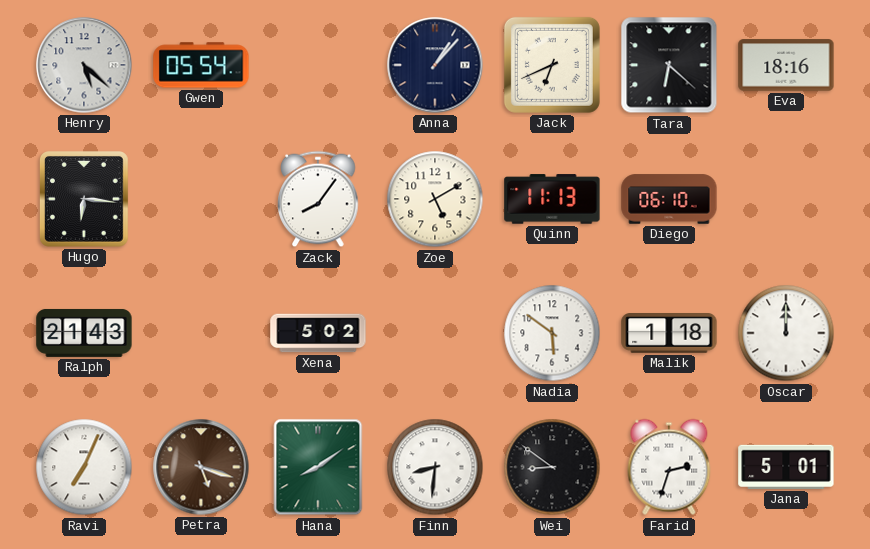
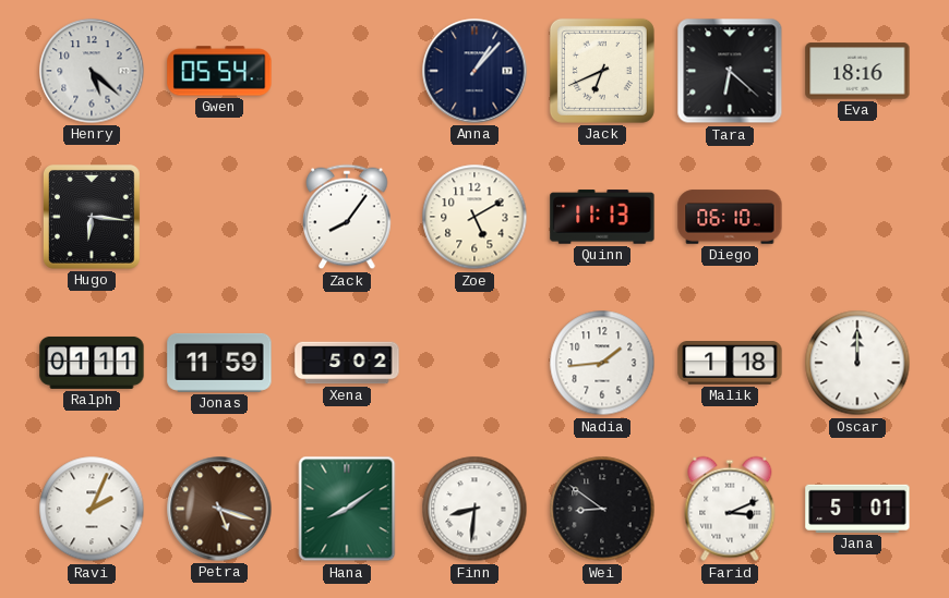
Ralph: 21:43 -> 01:11
Jonas: none -> 11:59
Nadia: 5:51 -> 1:44
Ravi: 7:04 -> 2:04
Farid: 2:33 -> 3:11
